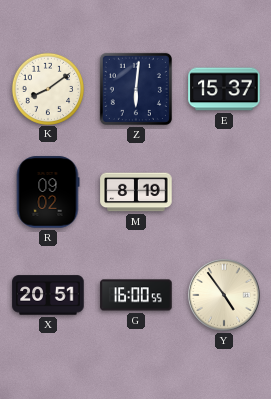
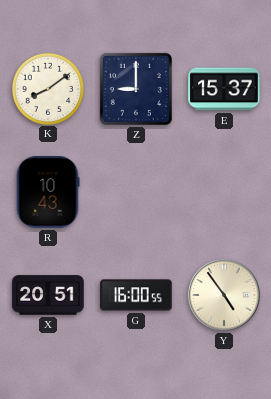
Z: 6:01 -> 9:00
R: 09:02 -> 10:43
M: 8:19 -> none
